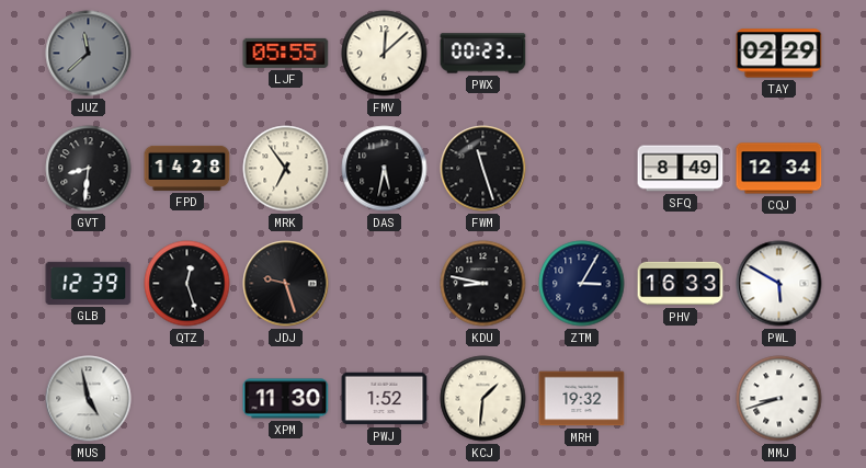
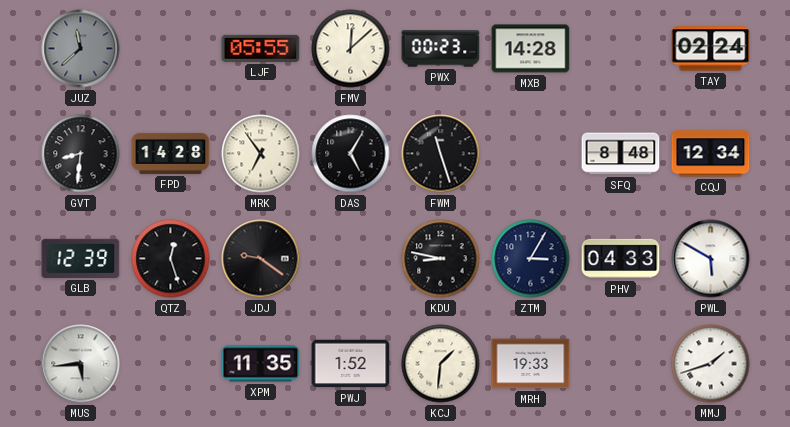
MXB: none -> 14:28
TAY: 02:29 -> 02:24
DAS: 5:32 -> 5:05
SFQ: 8:49 -> 8:48
JDJ: 9:27 -> 9:21
PHV: 16:33 -> 04:33
MUS: 4:58 -> 5:44
XPM: 11:30 -> 11:35
MRH: 19:32 -> 19:33
MMJ: 8:42 -> 1:42
